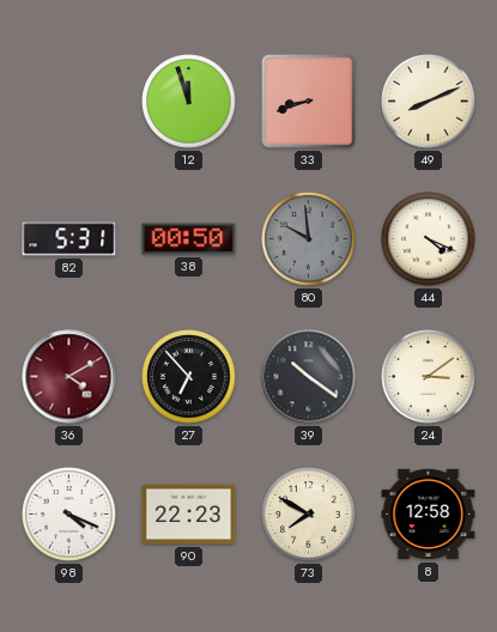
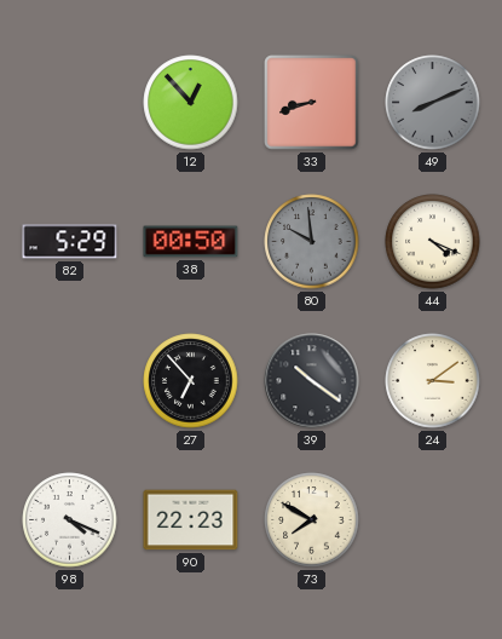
12: 11:57 -> 12:53
49 dial: cream -> grey
82: 5:31 -> 5:29
36: 4:10 -> none
8: 12:58 -> none
